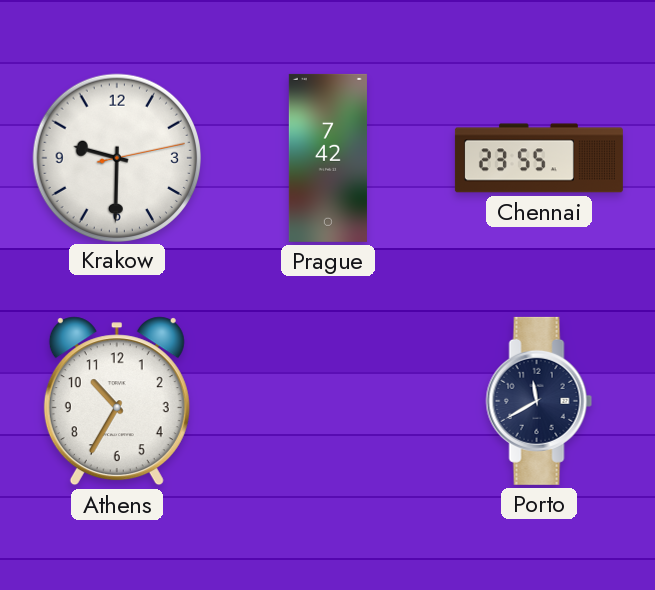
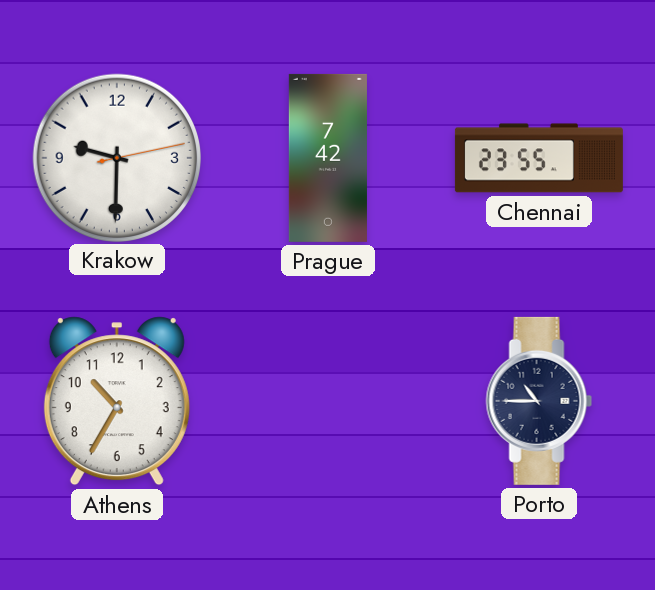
Porto: 11:40 -> 10:45
